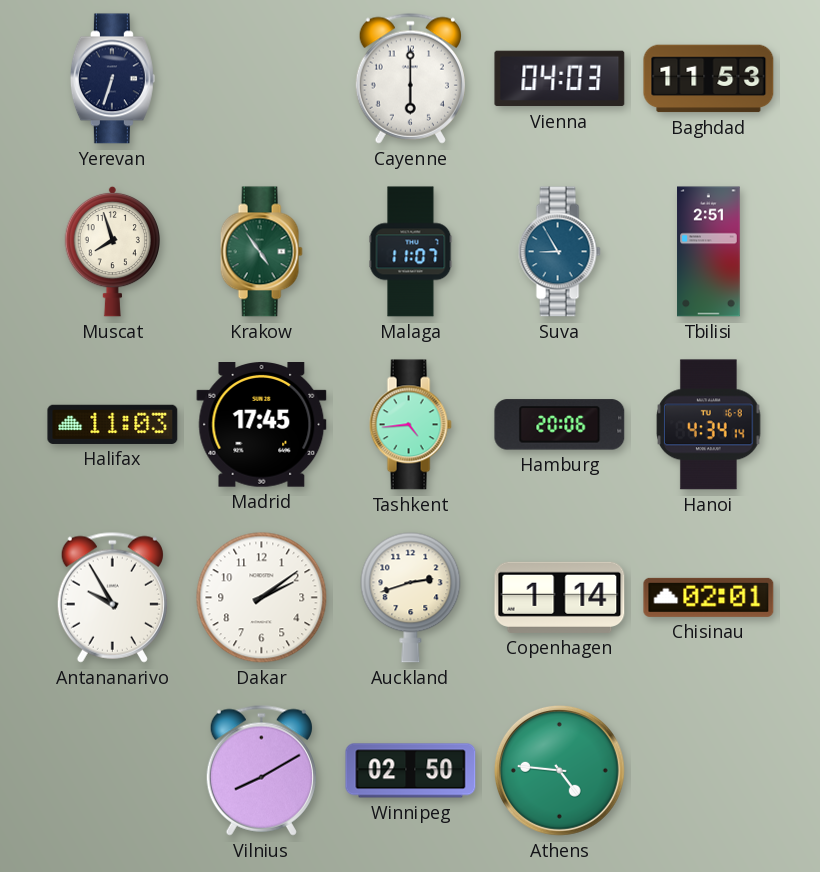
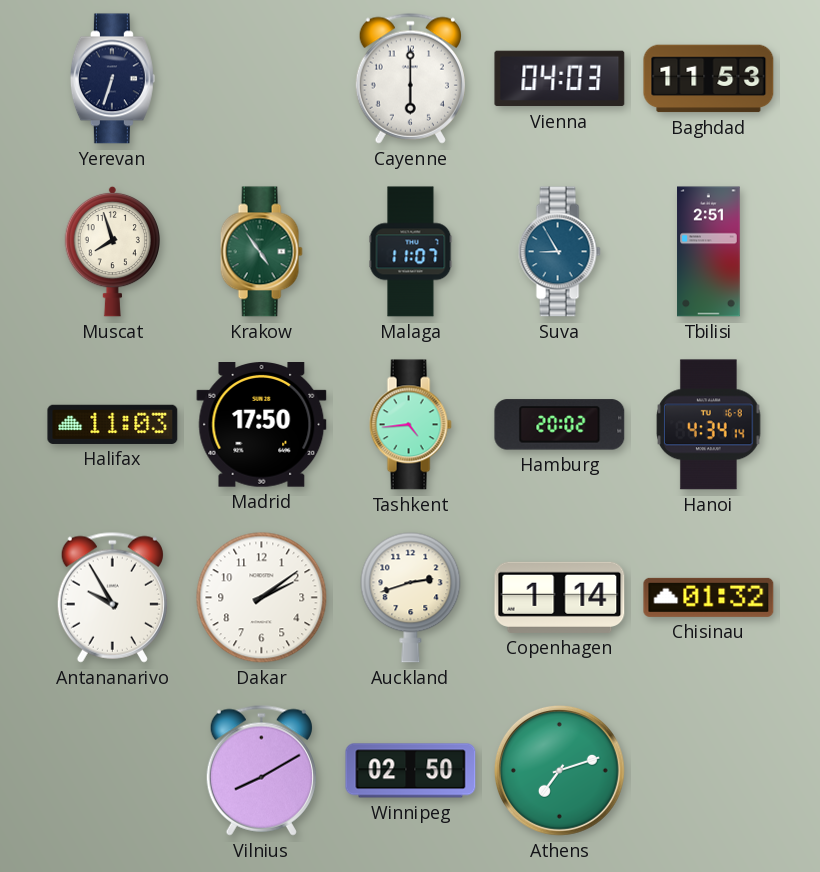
Madrid: 17:45 -> 17:50
Hamburg: 20:06 -> 20:02
Chisinau: 02:01 -> 01:32
Athens: 4:46 -> 7:12
